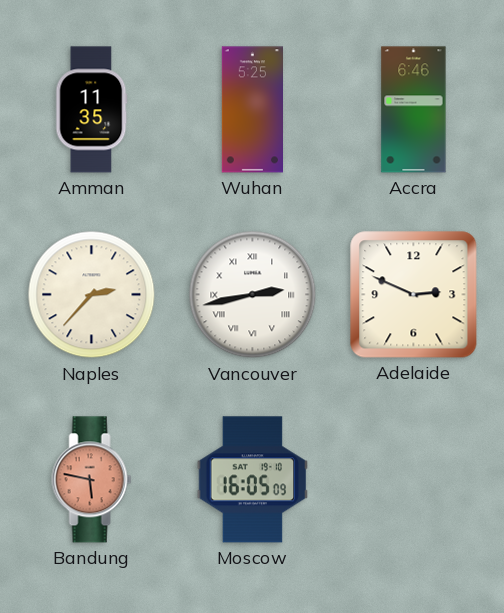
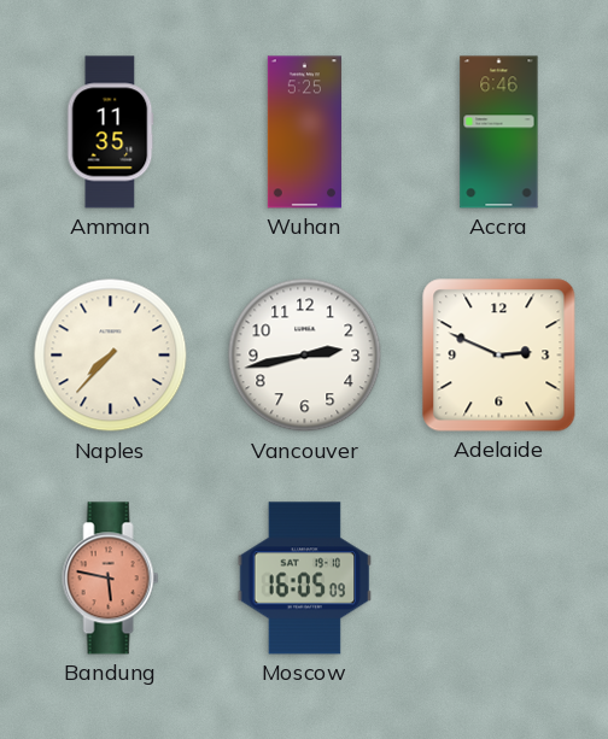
Naples: 2:37 -> 7:37
Vancouver numerals: Roman -> Arabic
